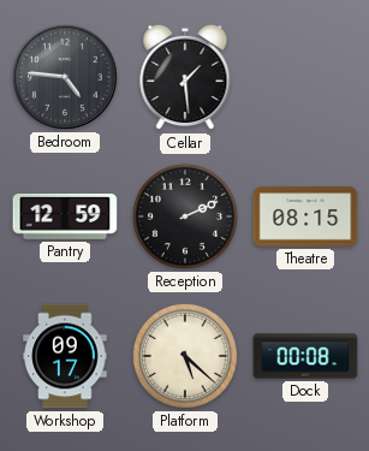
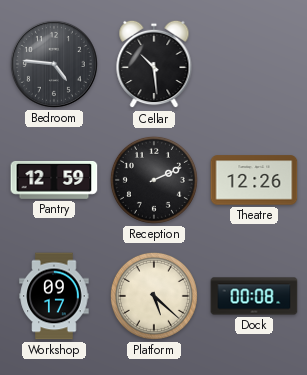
Cellar: 1:29 -> 10:29
Theatre: 08:15 -> 12:26
